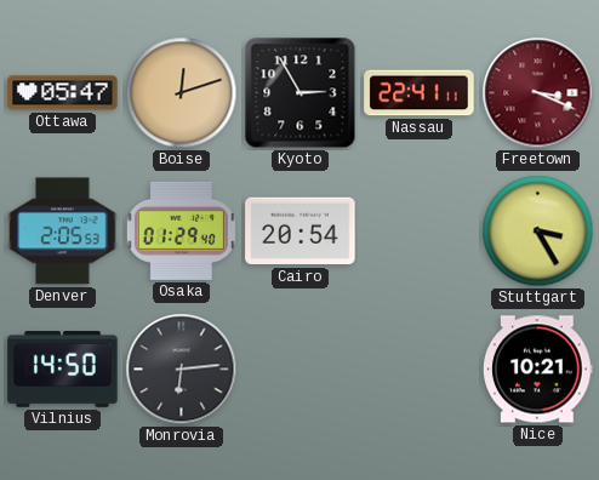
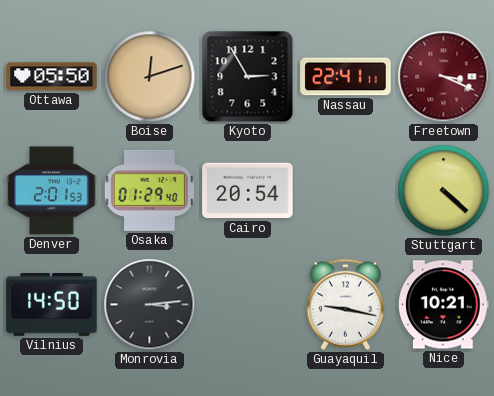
Ottawa: 05:47 -> 05:50
Denver: 2:05 -> 2:01
Stuttgart: 3:25 -> 4:22
Monrovia: 6:14 -> 3:14
Guayaquil: none -> 9:17
